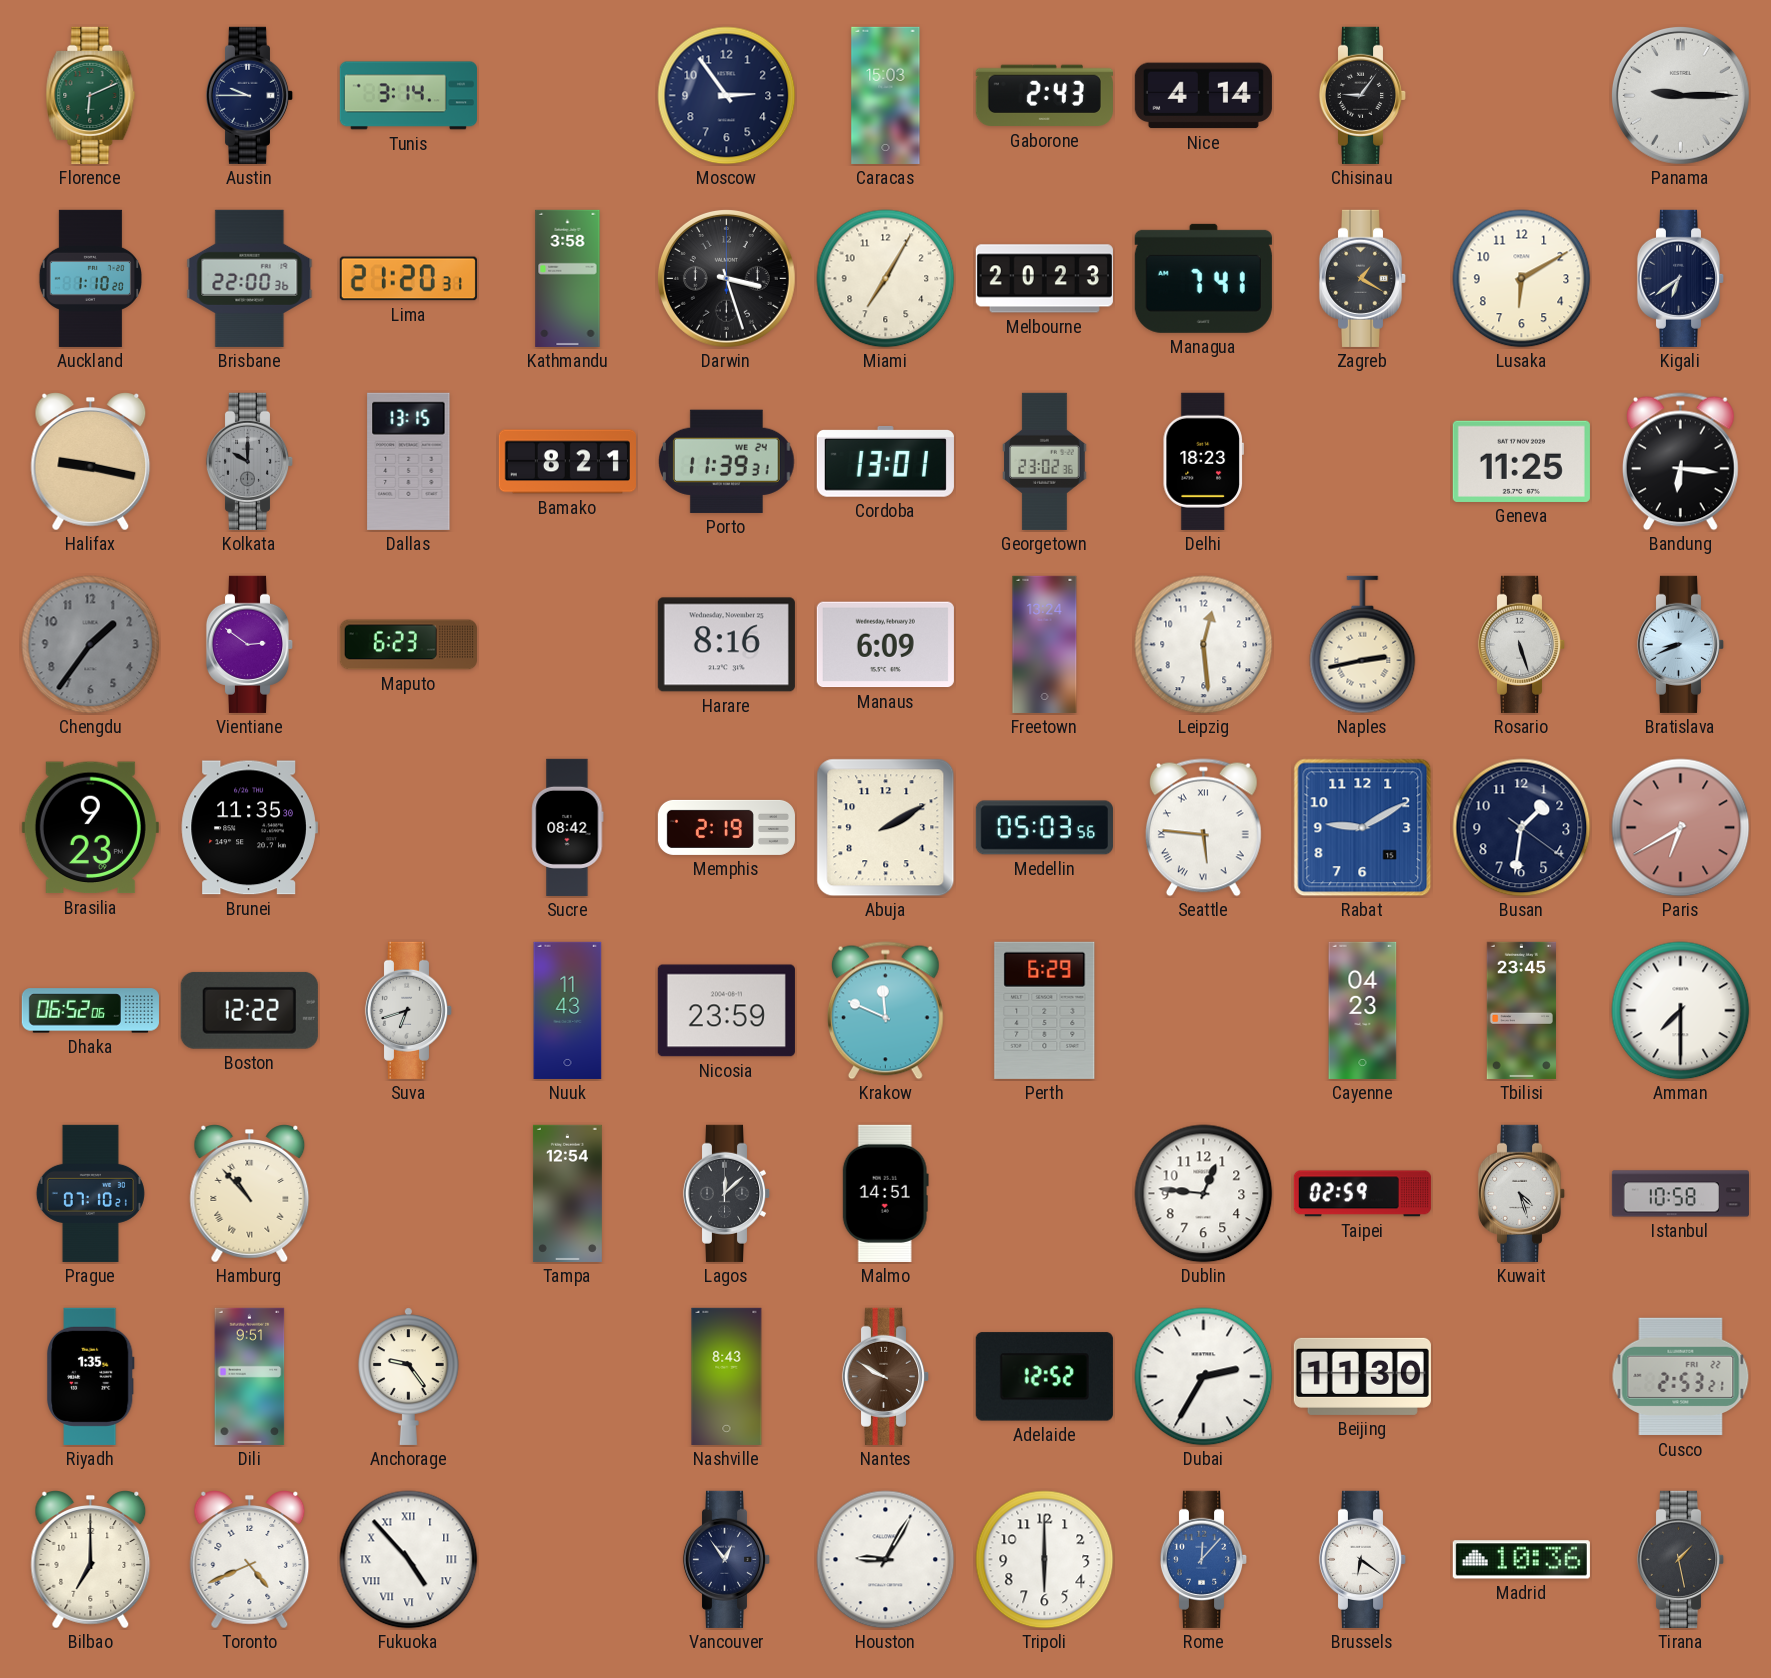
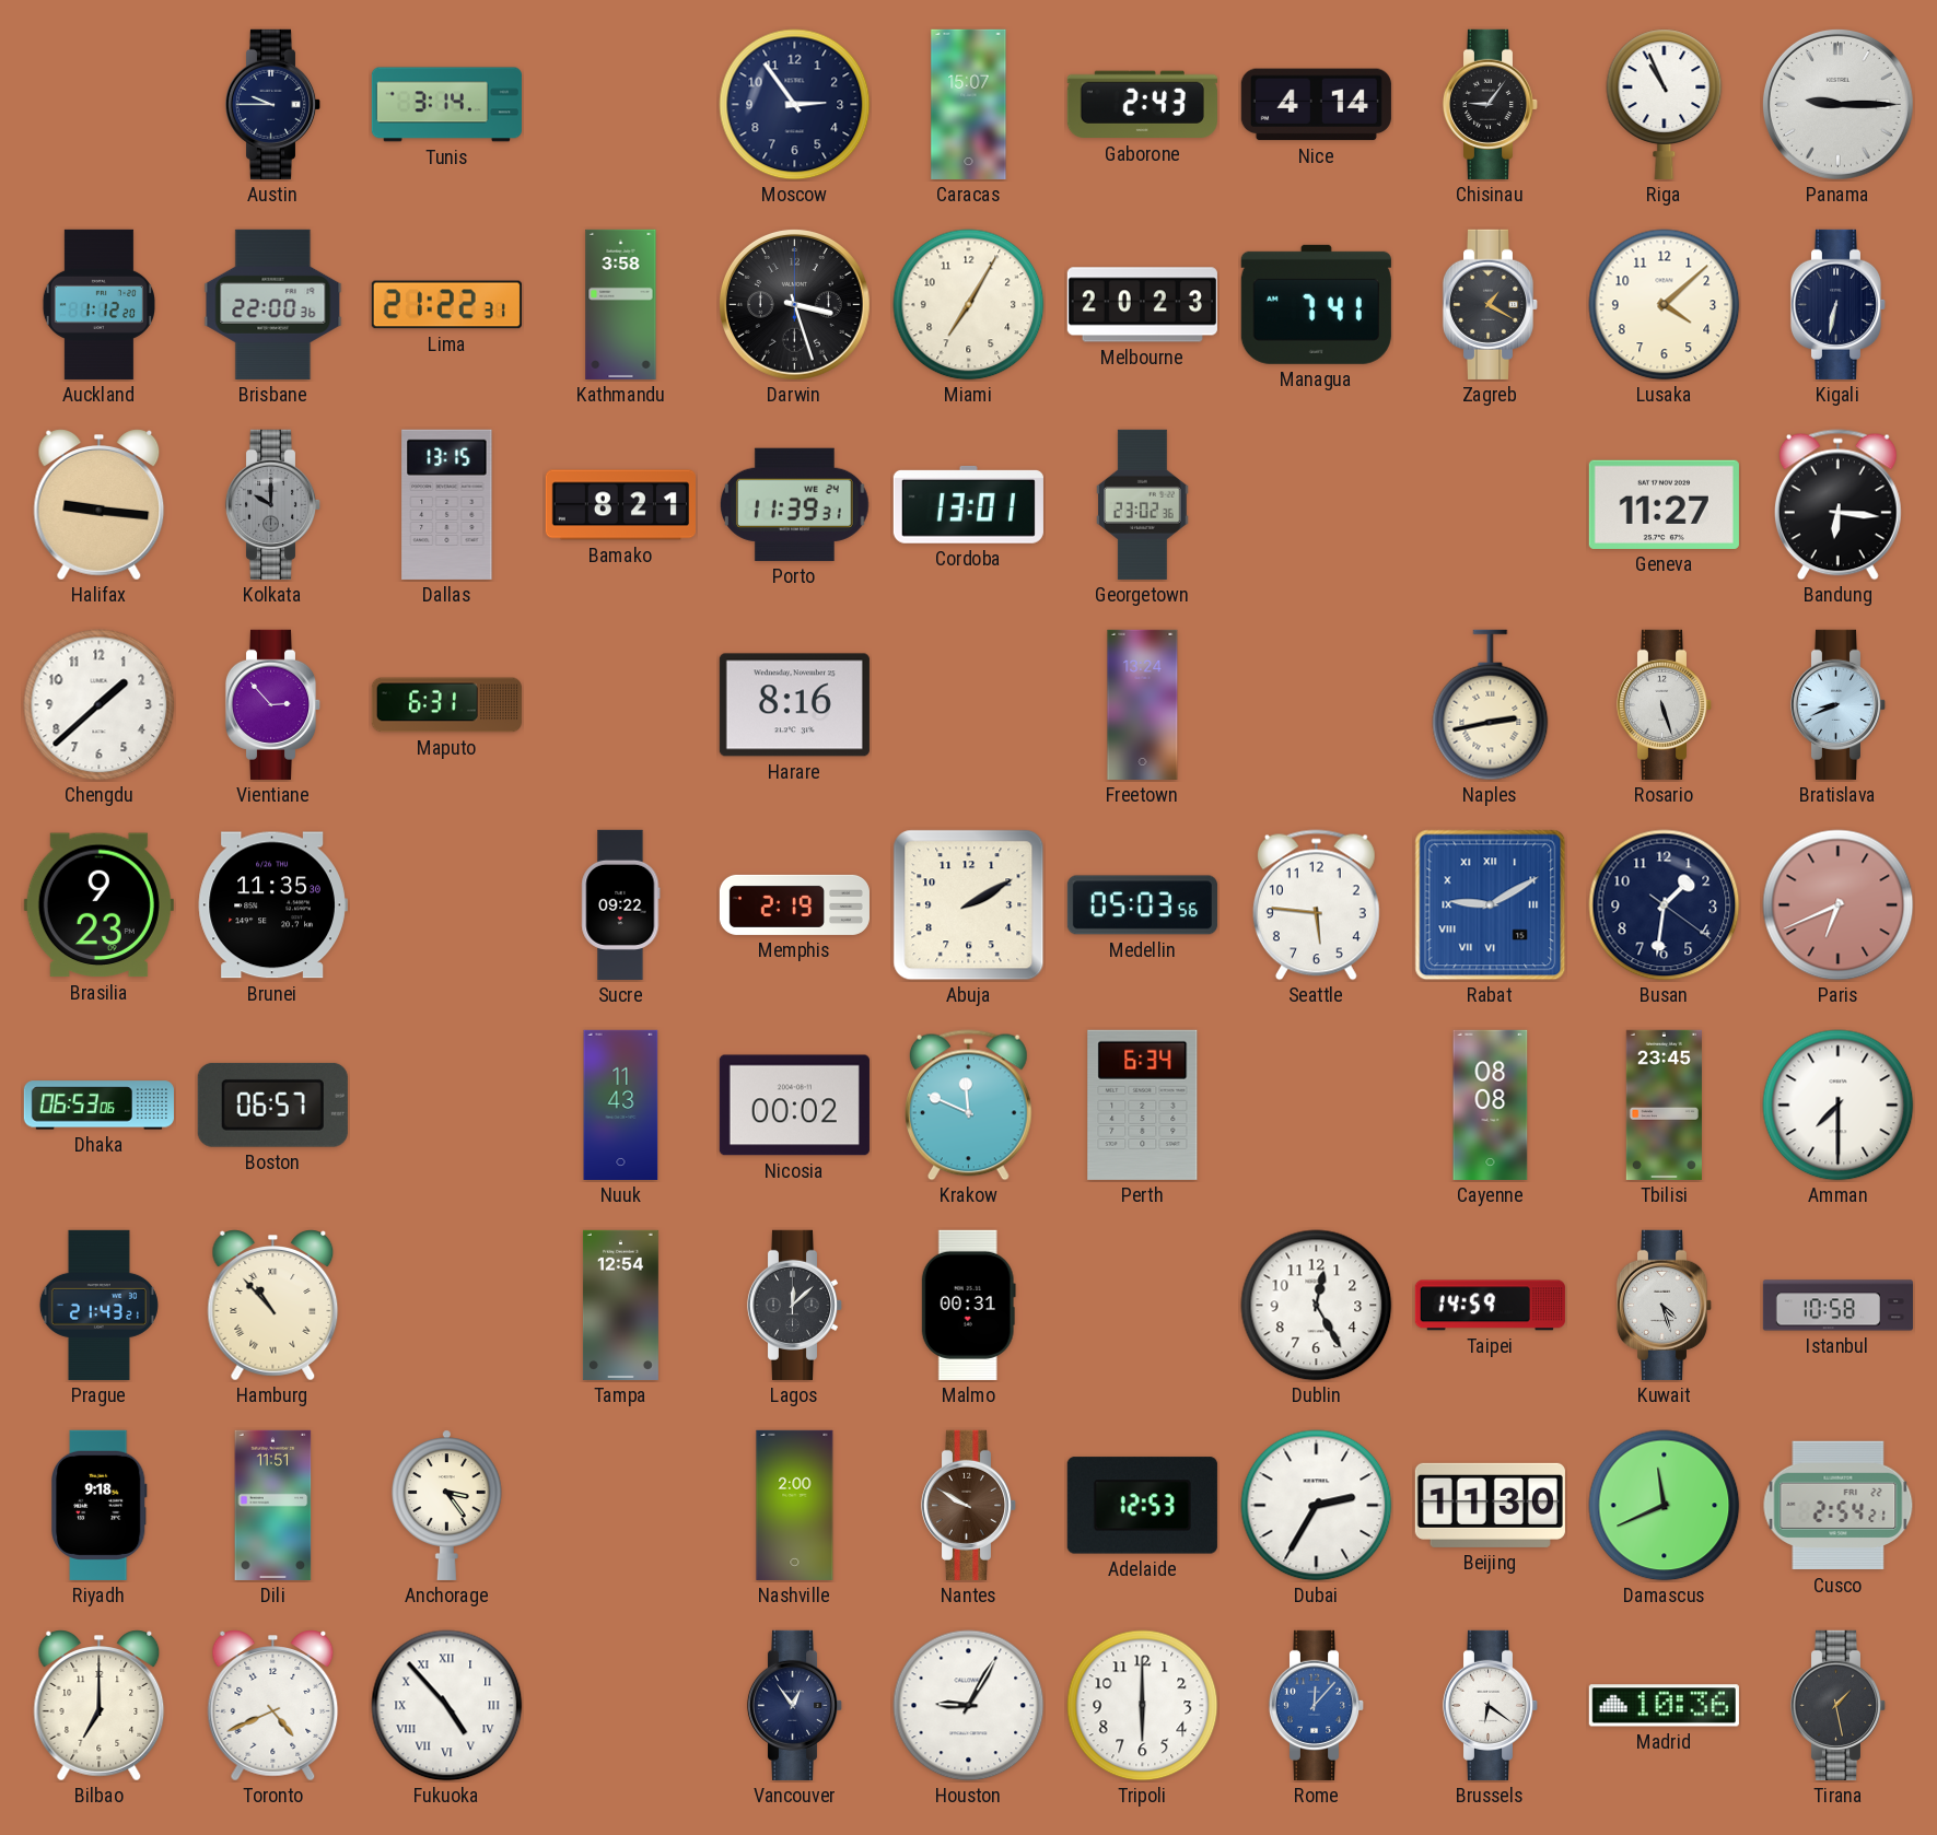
Florence: 6:11 -> none
Caracas: 15:03 -> 15:07
Riga: none -> 10:56
Auckland: 1:10 -> 1:12
Lima: 21:20 -> 21:22
Lusaka: 6:10 -> 4:08
Kigali: 6:39 -> 6:32
Halifax: 9:17 -> 9:16
Delhi: 18:23 -> none
Geneva: 11:25 -> 11:27
Chengdu: 1:36 -> 1:38
Chengdu dial: grey -> white
Vientiane: 2:51 -> 2:53
Maputo: 6:23 -> 6:31
Manaus: 6:09 -> none
Leipzig: 12:29 -> none
Sucre: 08:42 -> 09:22
Seattle numerals: Roman -> Arabic
Rabat numerals: Arabic -> Roman
Paris: 6:40 -> 6:41
Dhaka: 06:52 -> 06:53
Boston: 12:22 -> 06:57
Suva: 6:42 -> none
Nicosia: 23:59 -> 00:02
Perth: 6:29 -> 6:34
Cayenne: 04:23 -> 08:08
Prague: 07:10 -> 21:43
Malmo: 14:51 -> 00:31
Dublin: 12:46 -> 12:25
Taipei: 02:59 -> 14:59
Riyadh: 1:35 -> 9:18
Dili: 9:51 -> 11:51
Anchorage: 9:24 -> 3:24
Nashville: 8:43 -> 2:00
Adelaide: 12:52 -> 12:53
Damascus: none -> 11:41
Cusco: 2:53 -> 2:54
